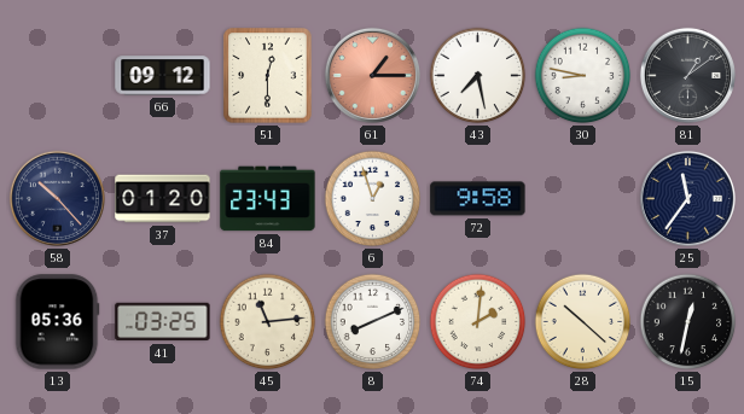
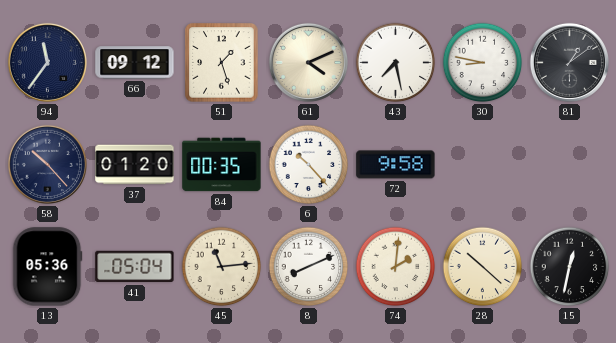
94: none -> 11:36
51: 12:30 -> 1:27
61: 1:15 -> 4:11
61 dial: salmon -> cream
84: 23:43 -> 00:35
6: 12:57 -> 10:23
25: 11:36 -> none
41: 03:25 -> 05:04
